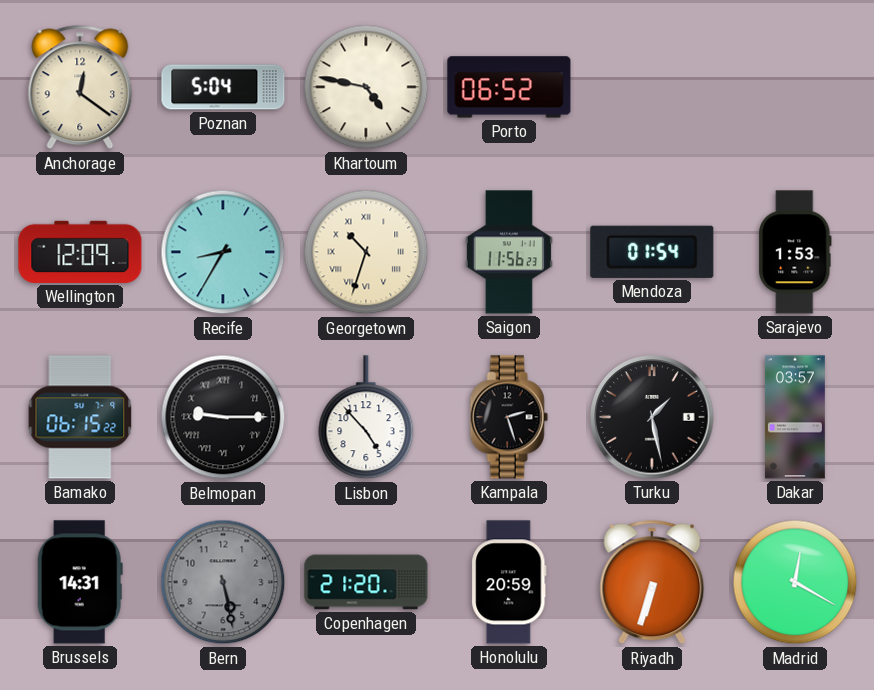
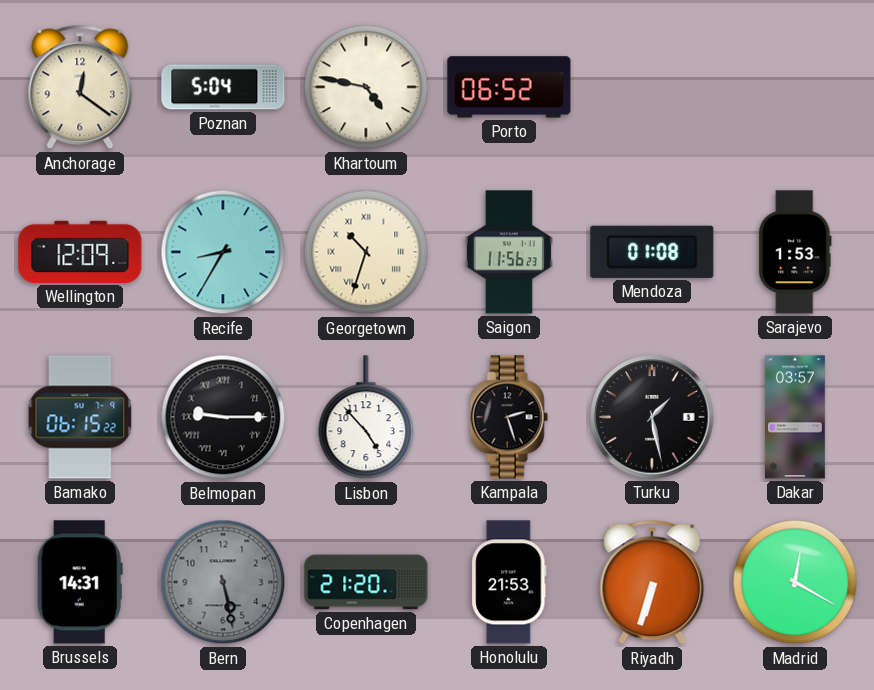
Mendoza: 01:54 -> 01:08
Honolulu: 20:59 -> 21:53
